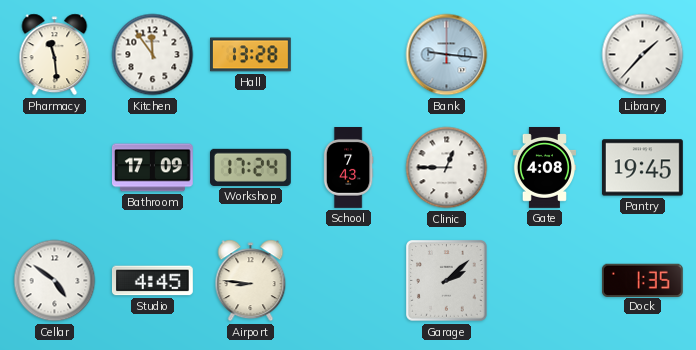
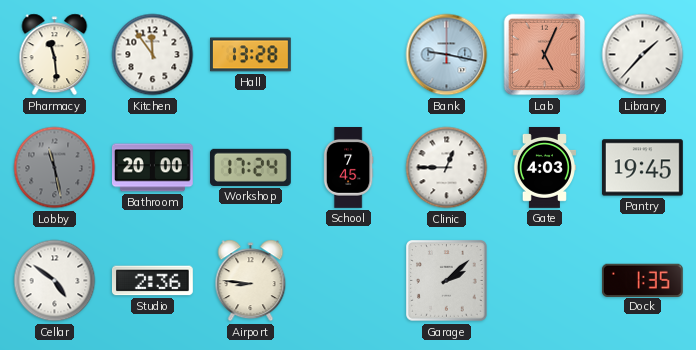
Bank: 9:16 -> 9:17
Lab: none -> 5:04
Lobby: none -> 11:28
Bathroom: 17:09 -> 20:00
School: 7:43 -> 7:45
Gate: 4:08 -> 4:03
Studio: 4:45 -> 2:36
